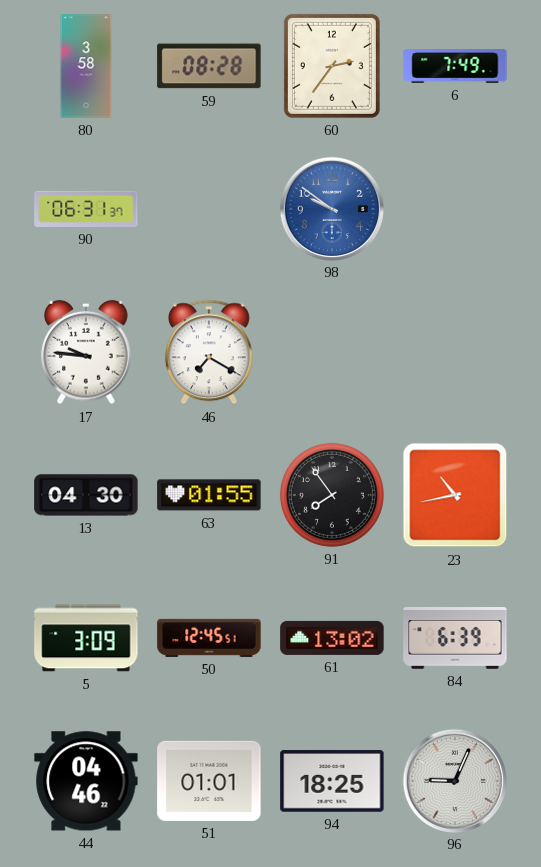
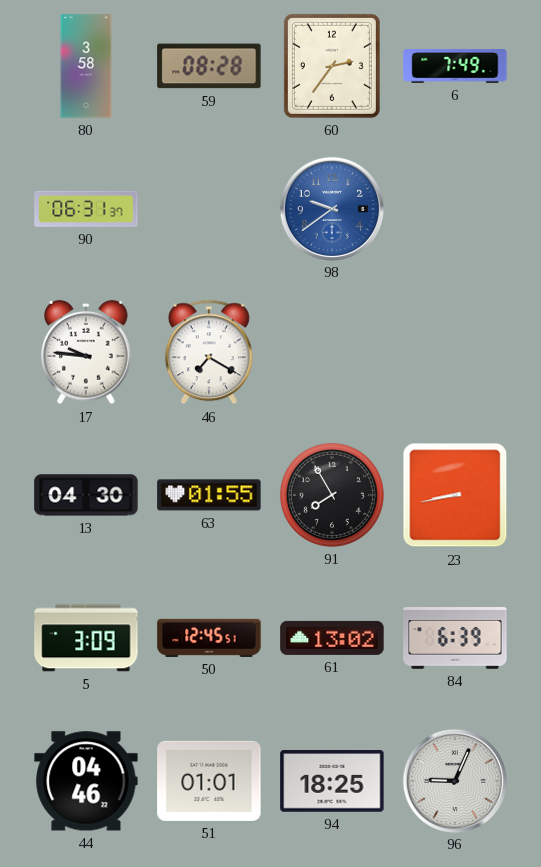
98: 9:51 -> 9:39
91: 7:54 -> 7:55
23: 10:43 -> 8:43
